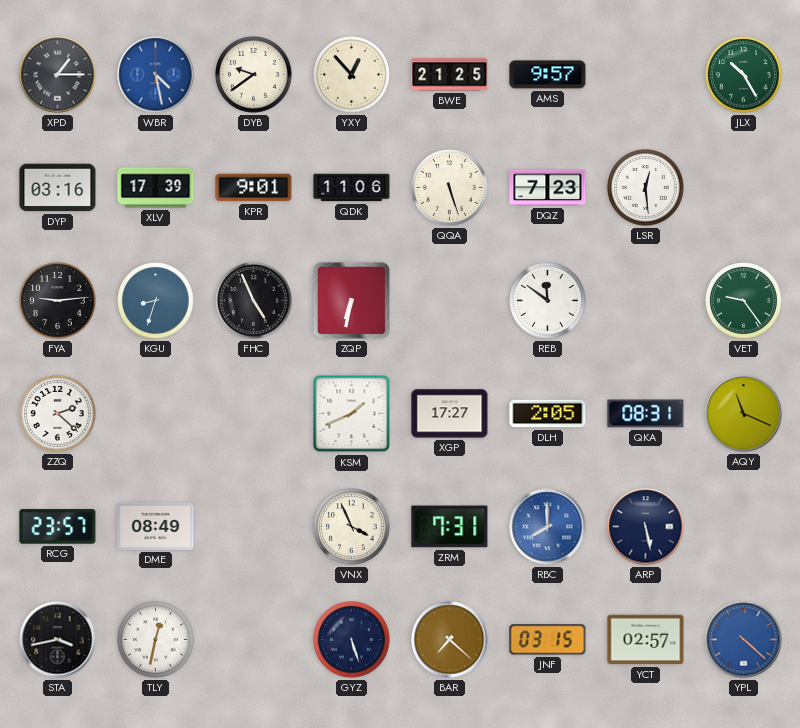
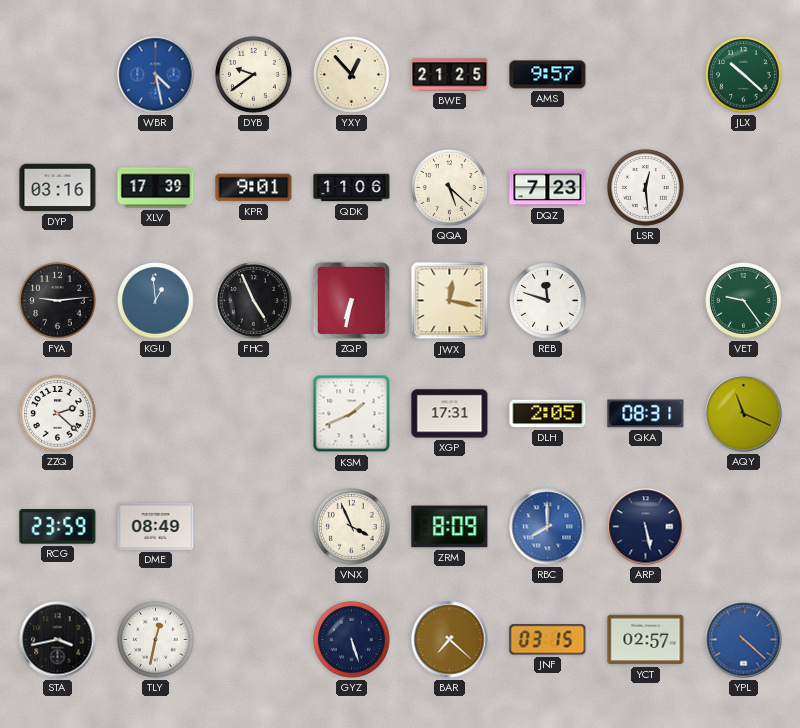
XPD: 1:15 -> none
JLX: 10:25 -> 10:22
QQA: 5:27 -> 5:22
KGU: 8:33 -> 12:59
JWX: none -> 12:17
REB: 11:51 -> 11:48
XGP: 17:27 -> 17:31
RCG: 23:57 -> 23:59
ZRM: 7:31 -> 8:09
